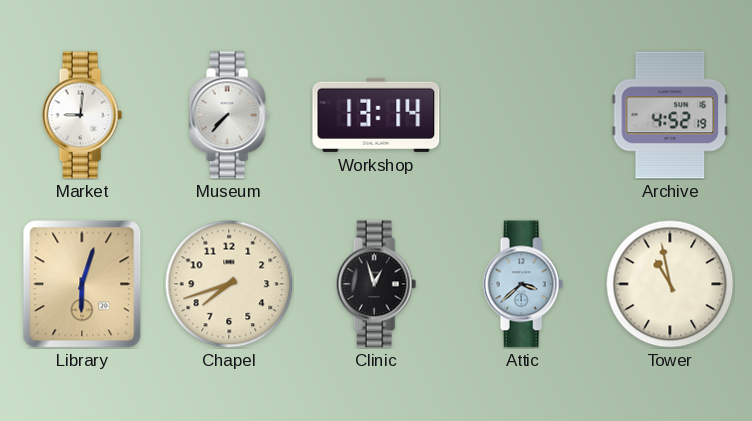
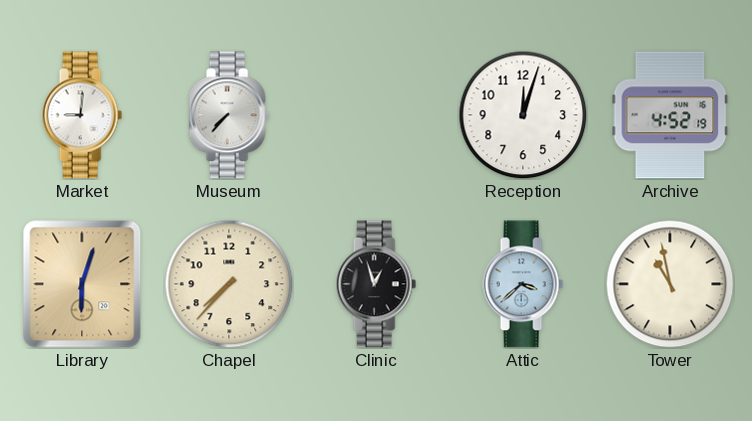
Workshop: 13:14 -> none
Reception: none -> 12:03
Chapel: 7:42 -> 7:37
